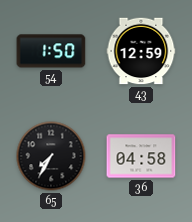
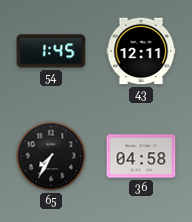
54: 1:50 -> 1:45
43: 12:59 -> 12:11
